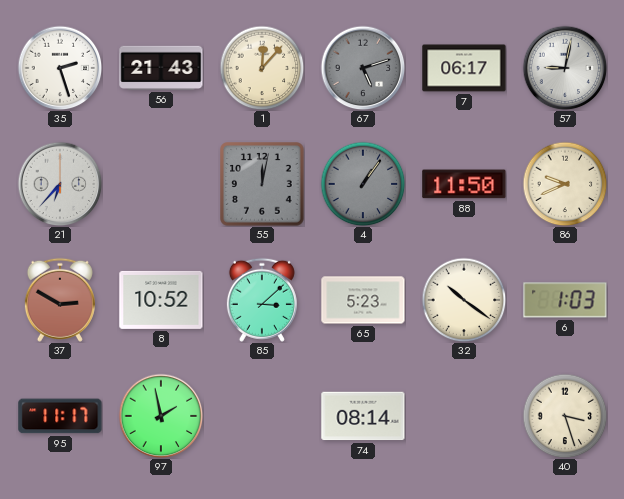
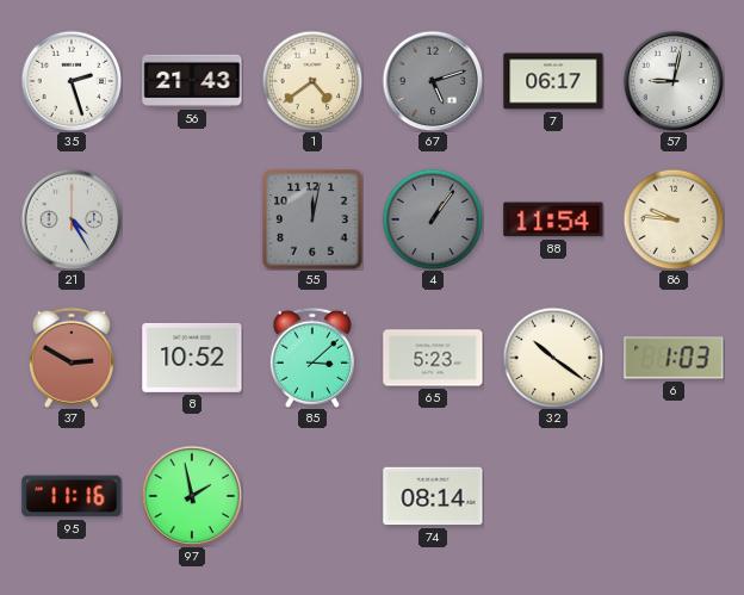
1: 12:07 -> 4:39
21: 6:37 -> 4:25
88: 11:50 -> 11:54
86: 9:41 -> 9:46
95: 11:17 -> 11:16
40: 3:27 -> none
